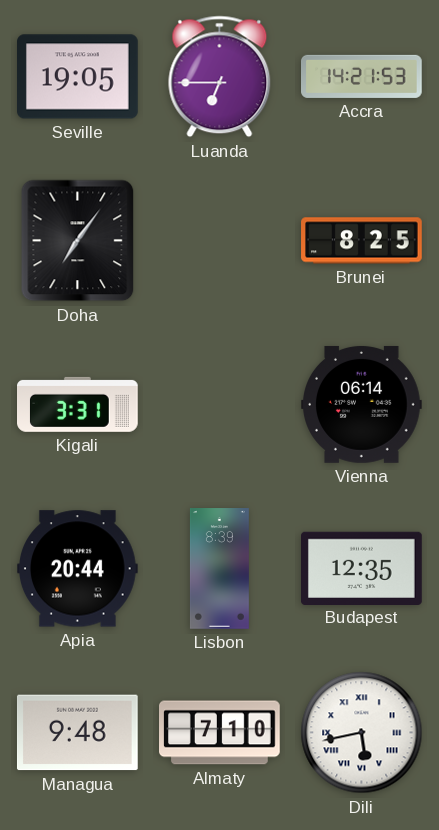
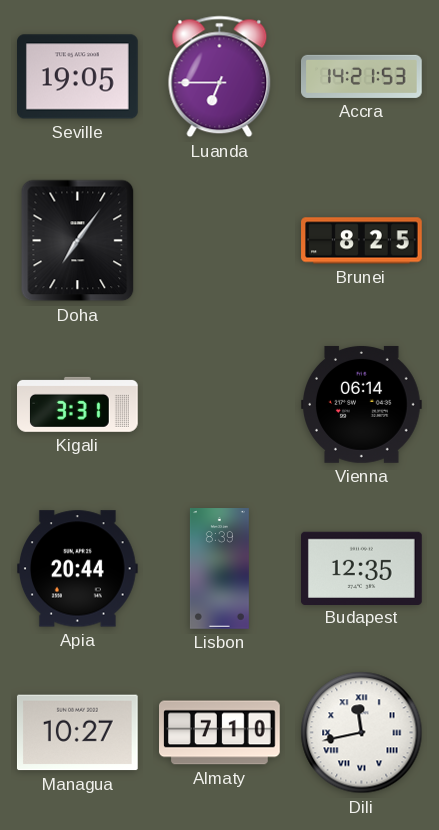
Managua: 9:48 -> 10:27
Dili: 5:43 -> 11:43
